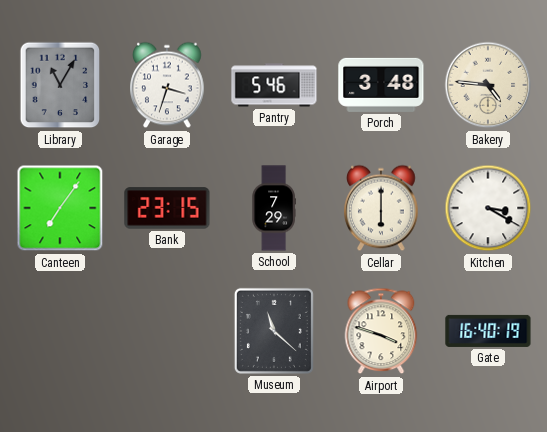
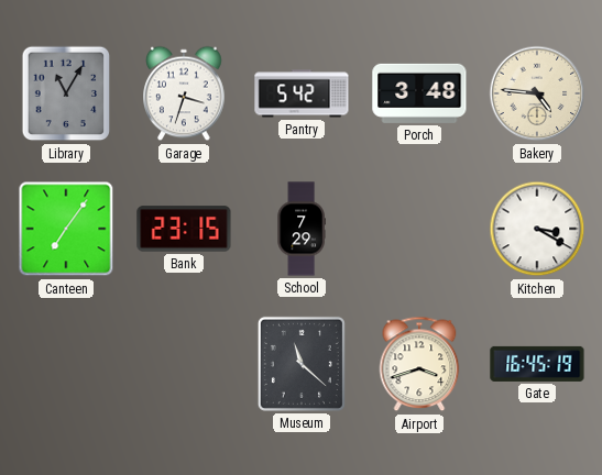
Pantry: 5:46 -> 5:42
Cellar: 6:00 -> none
Airport: 3:48 -> 3:42
Gate: 16:40 -> 16:45
